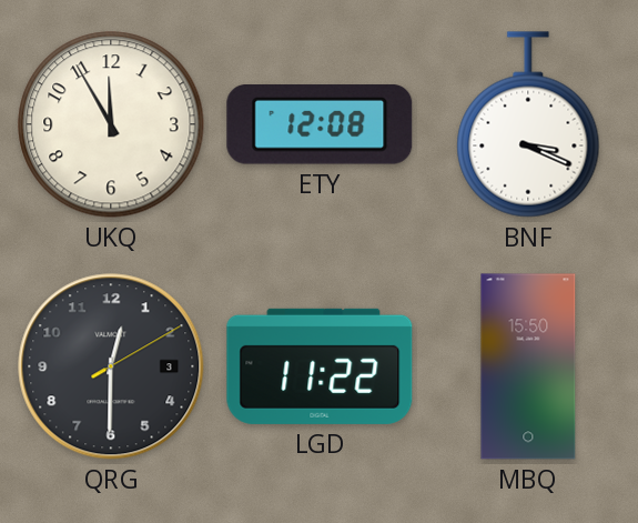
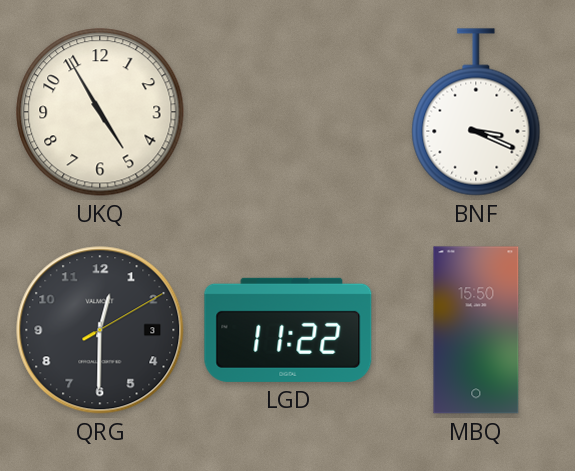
UKQ: 11:55 -> 4:55
ETY: 12:08 -> none
